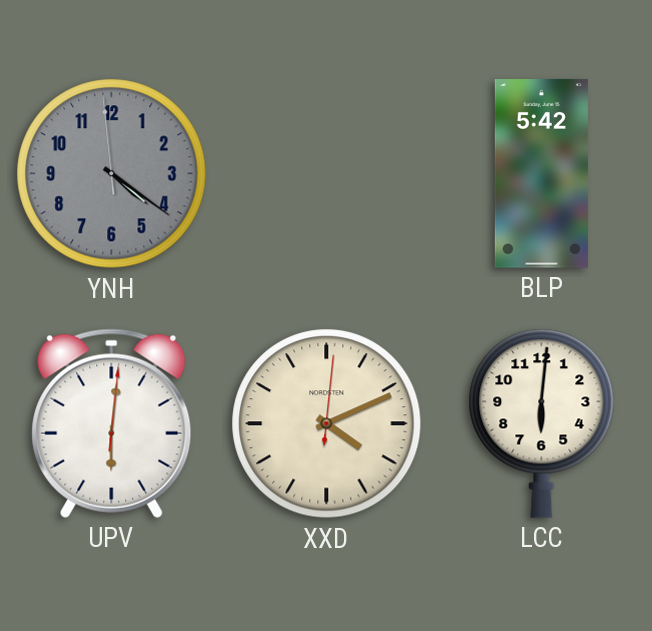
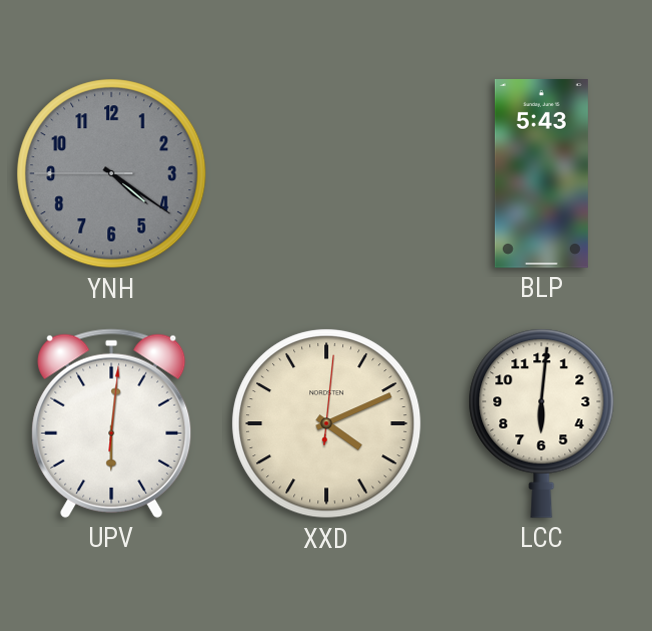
YNH: 4:20:59 -> 4:20:45
BLP: 5:42 -> 5:43
